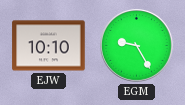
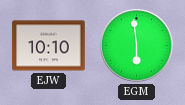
EGM: 9:25 -> 5:59
